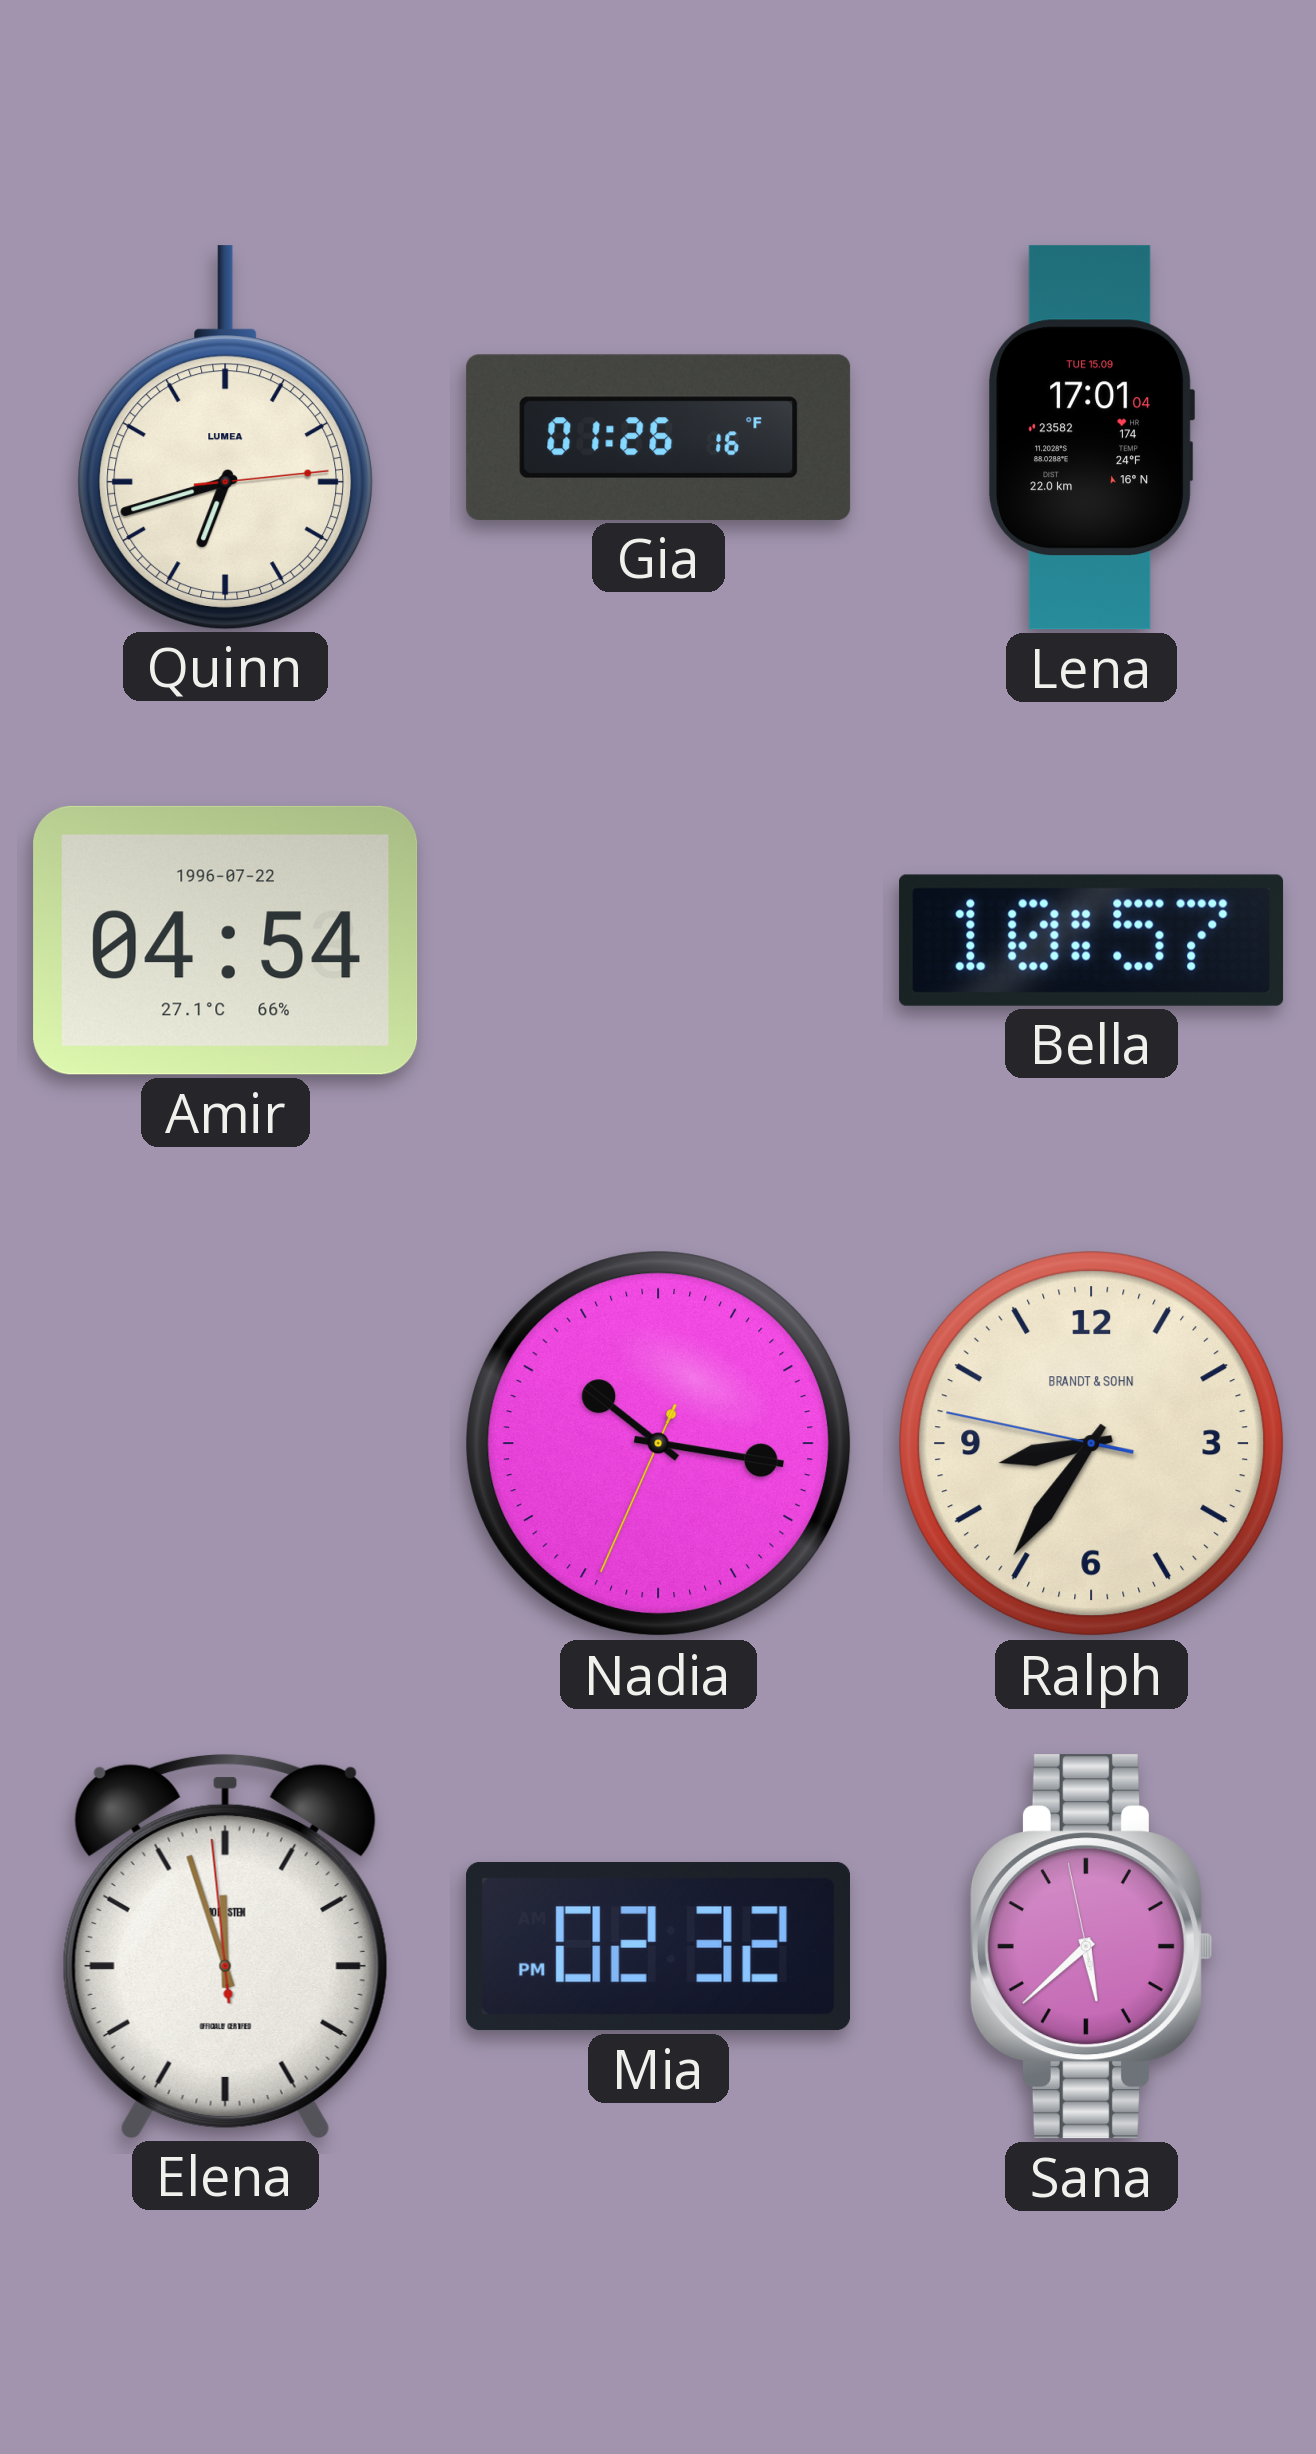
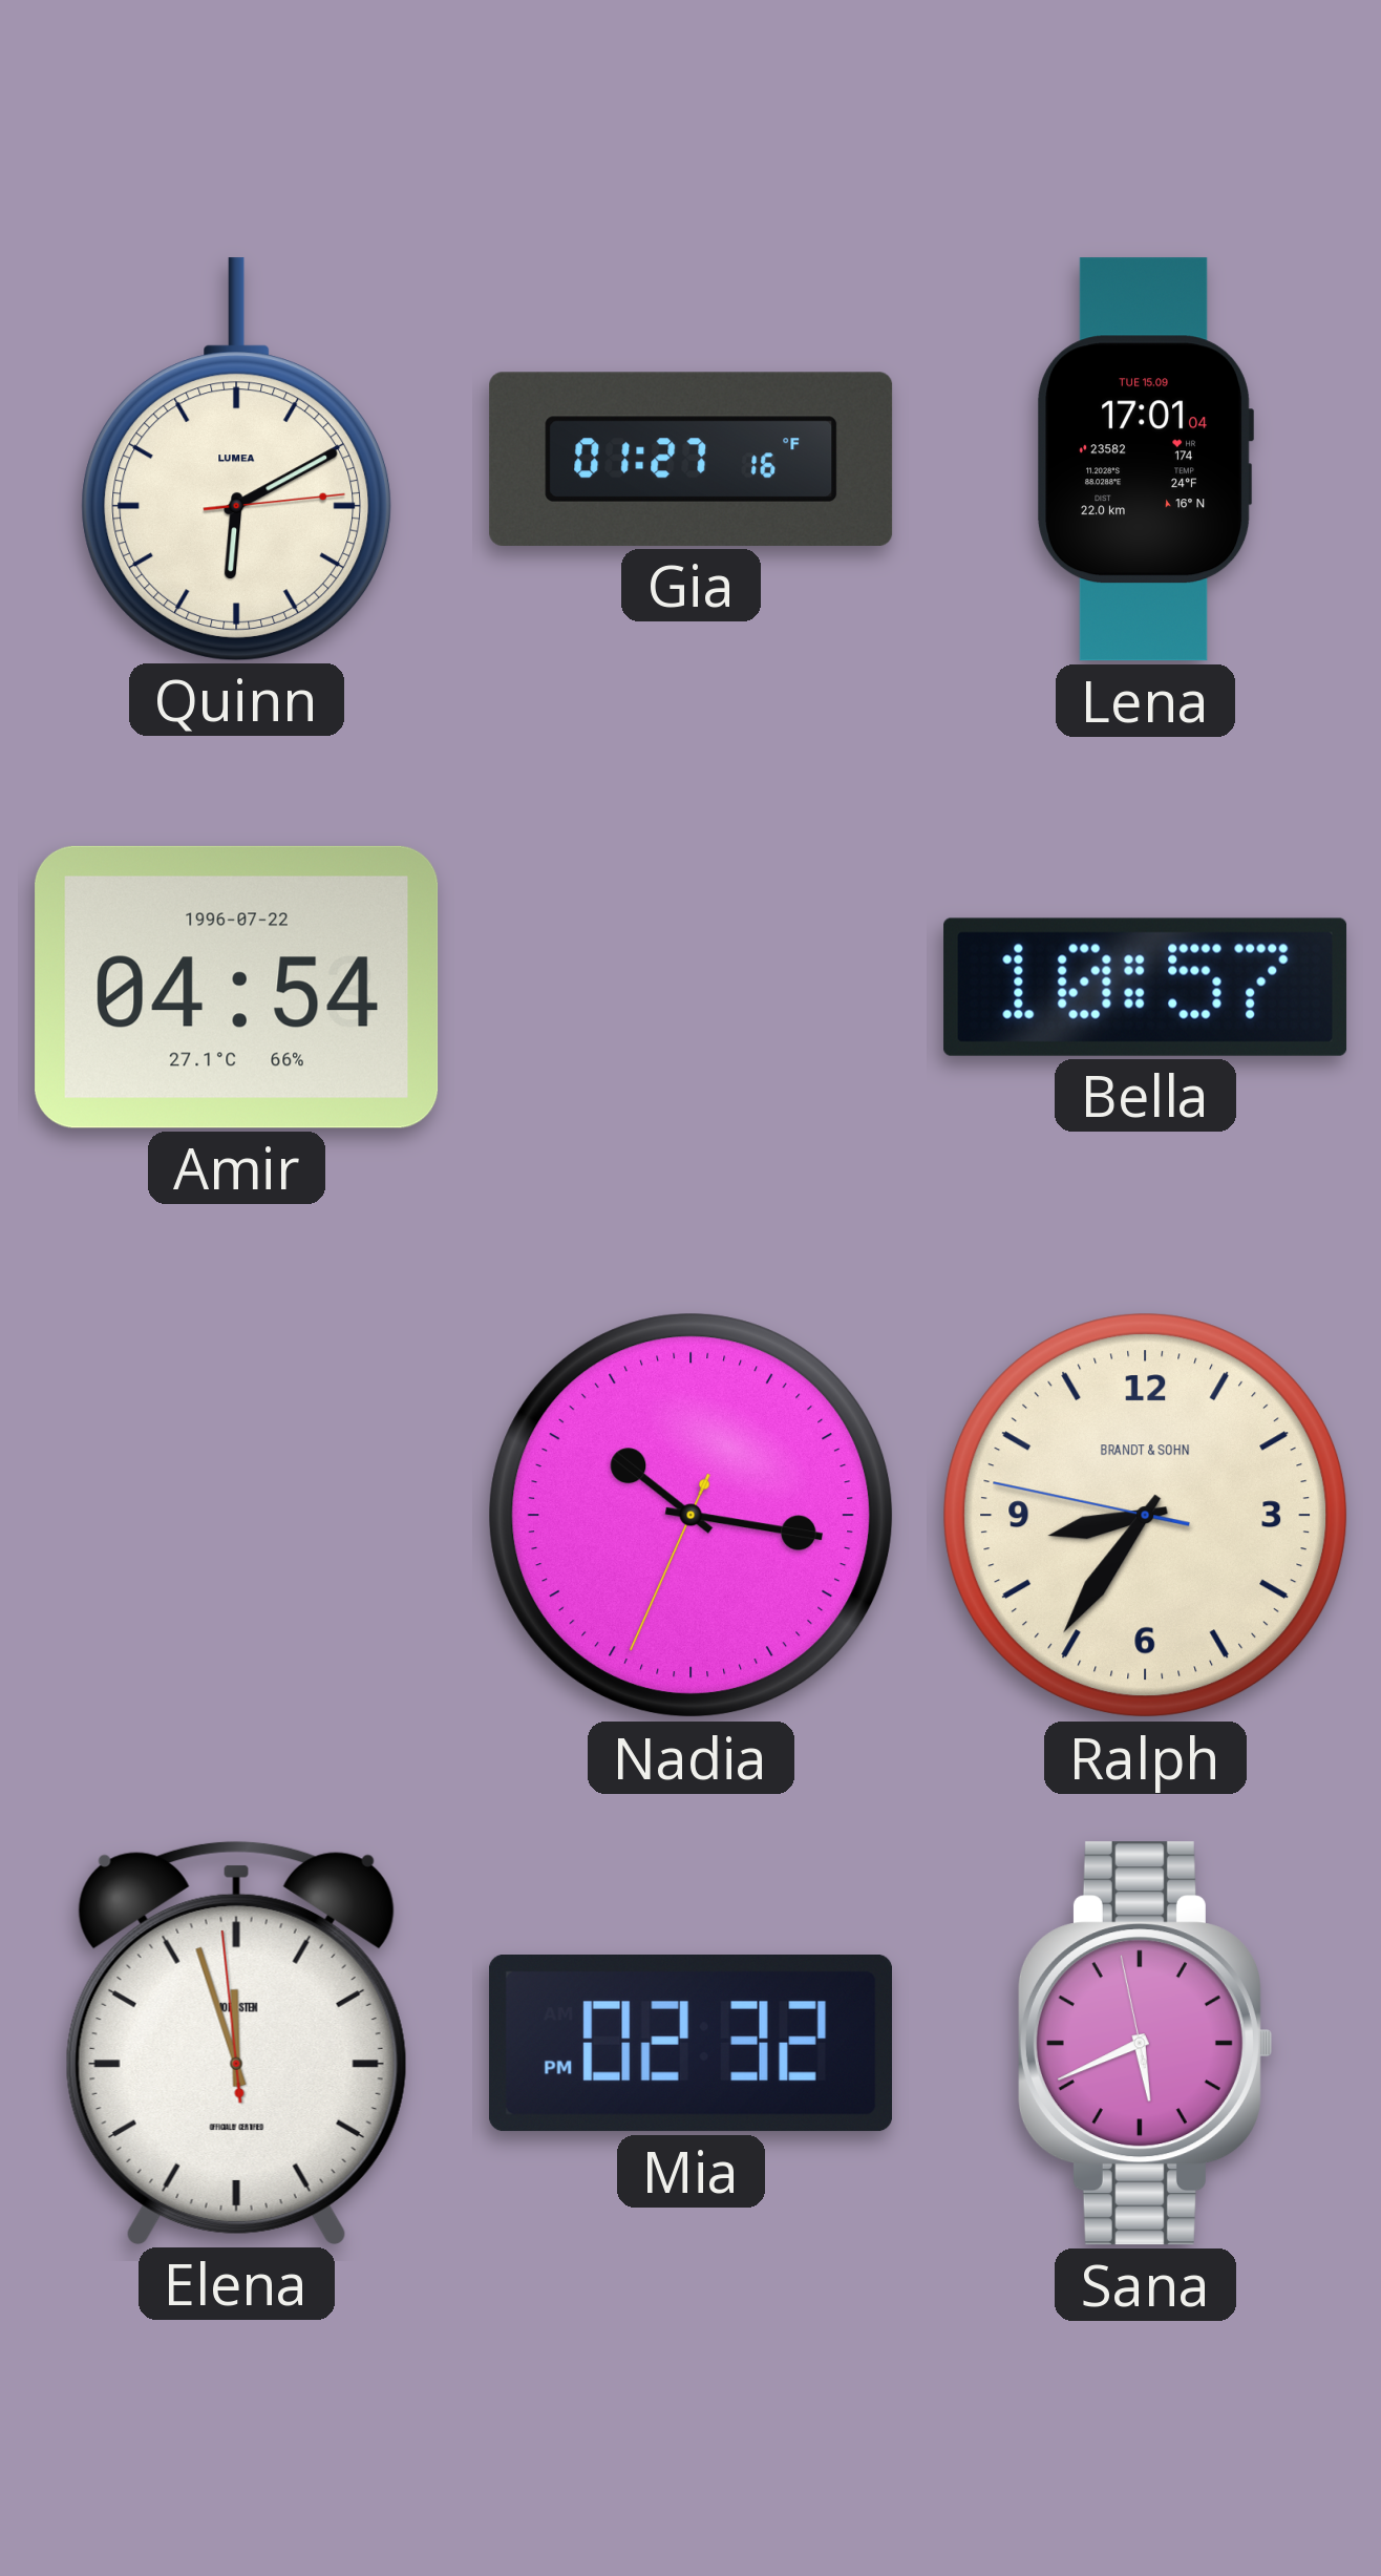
Quinn: 6:42 -> 6:10
Gia: 01:26 -> 01:27
Sana: 5:37 -> 5:40
